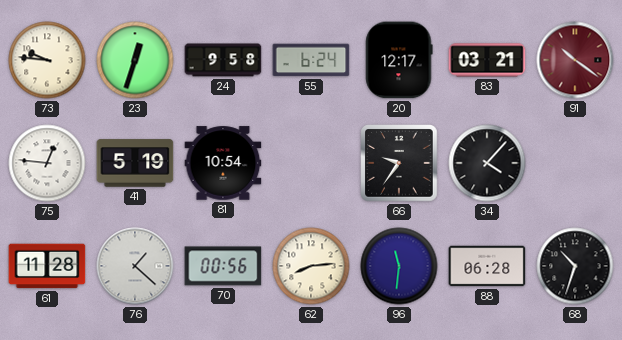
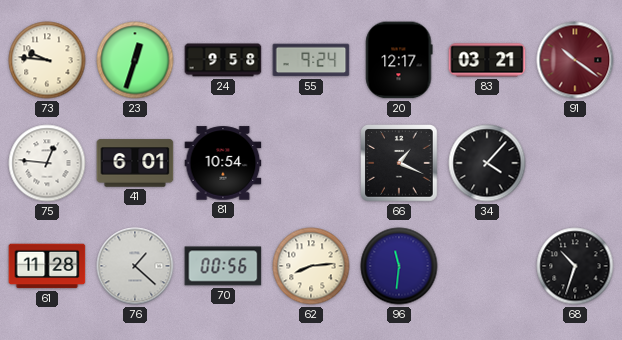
55: 6:24 -> 9:24
41: 5:19 -> 6:01
66: 9:36 -> 1:19
88: 06:28 -> none
